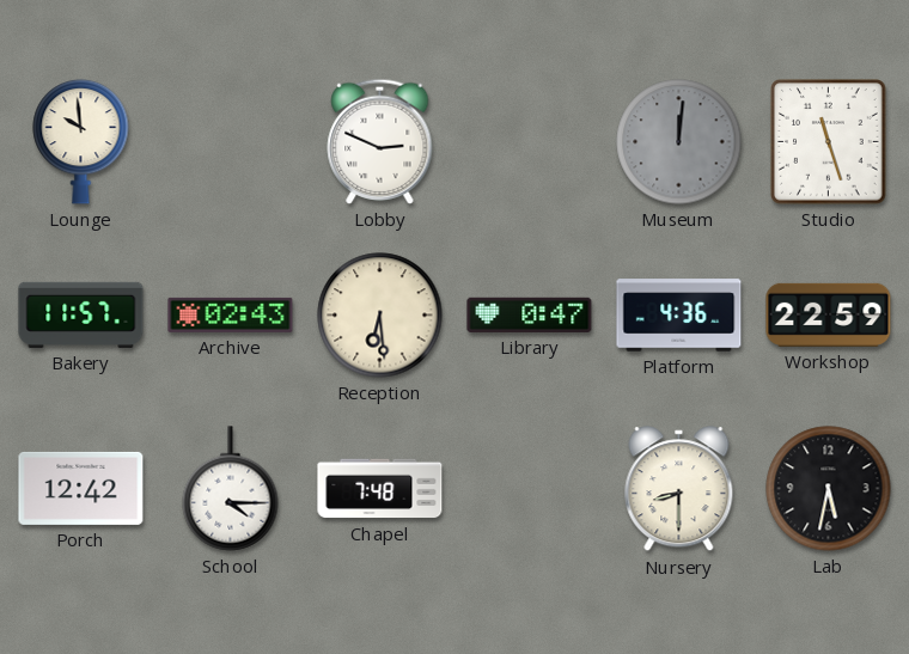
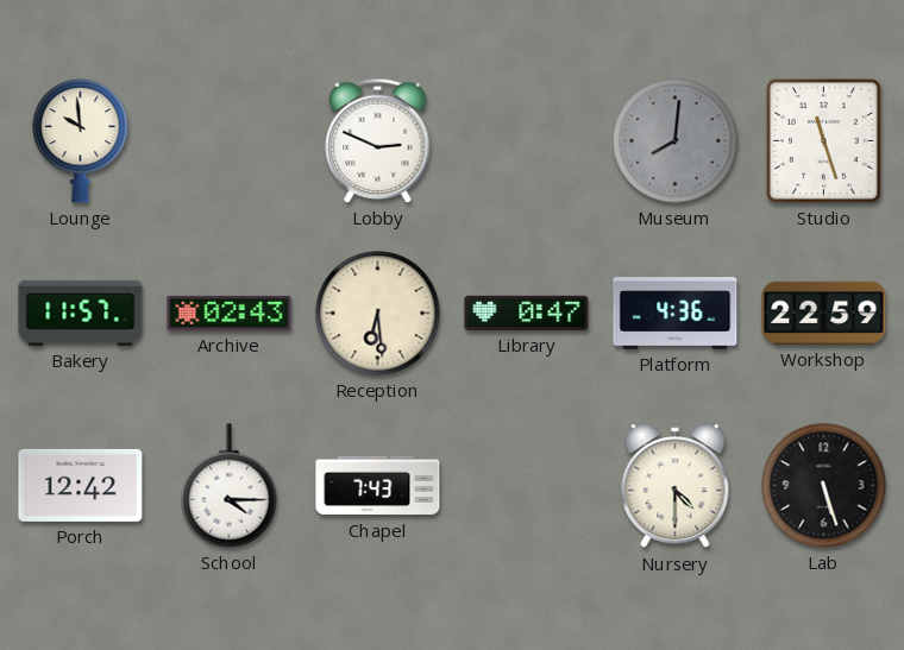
Museum: 12:01 -> 8:01
Chapel: 7:48 -> 7:43
Nursery: 8:30 -> 4:30
Lab: 5:32 -> 5:27
